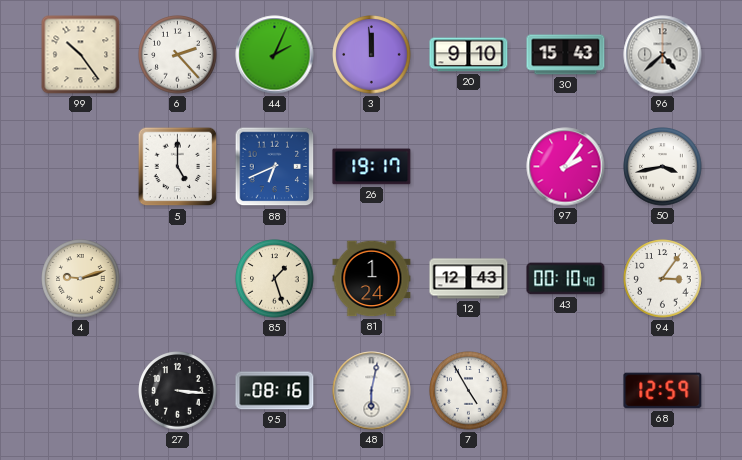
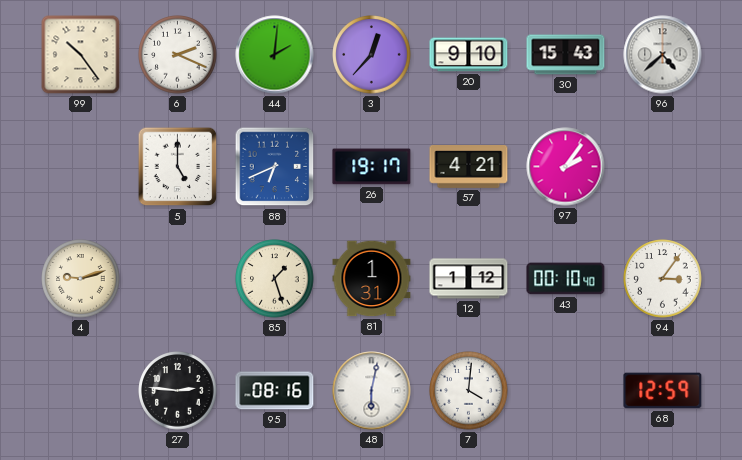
6: 2:23 -> 2:19
44: 2:04 -> 2:01
3: 11:59 -> 12:37
57: none -> 4:21
50: 3:43 -> none
81: 1:24 -> 1:31
12: 12:43 -> 1:12
27: 3:16 -> 2:46
7: 4:55 -> 4:01
